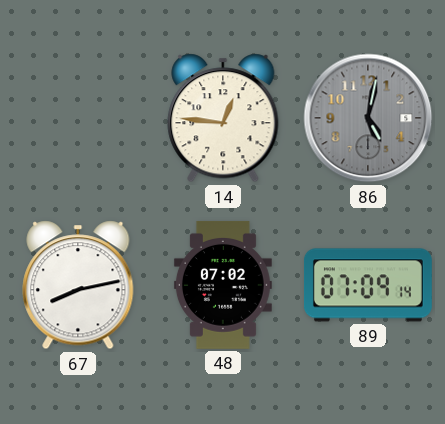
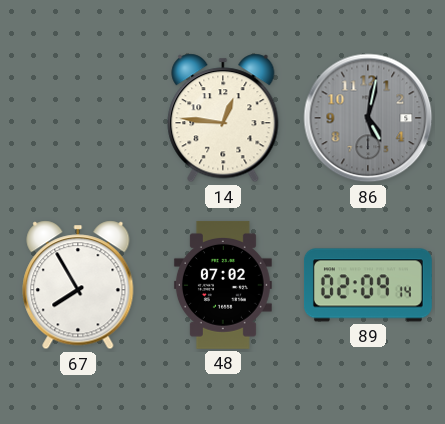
67: 8:13 -> 7:55
89: 07:09 -> 02:09
